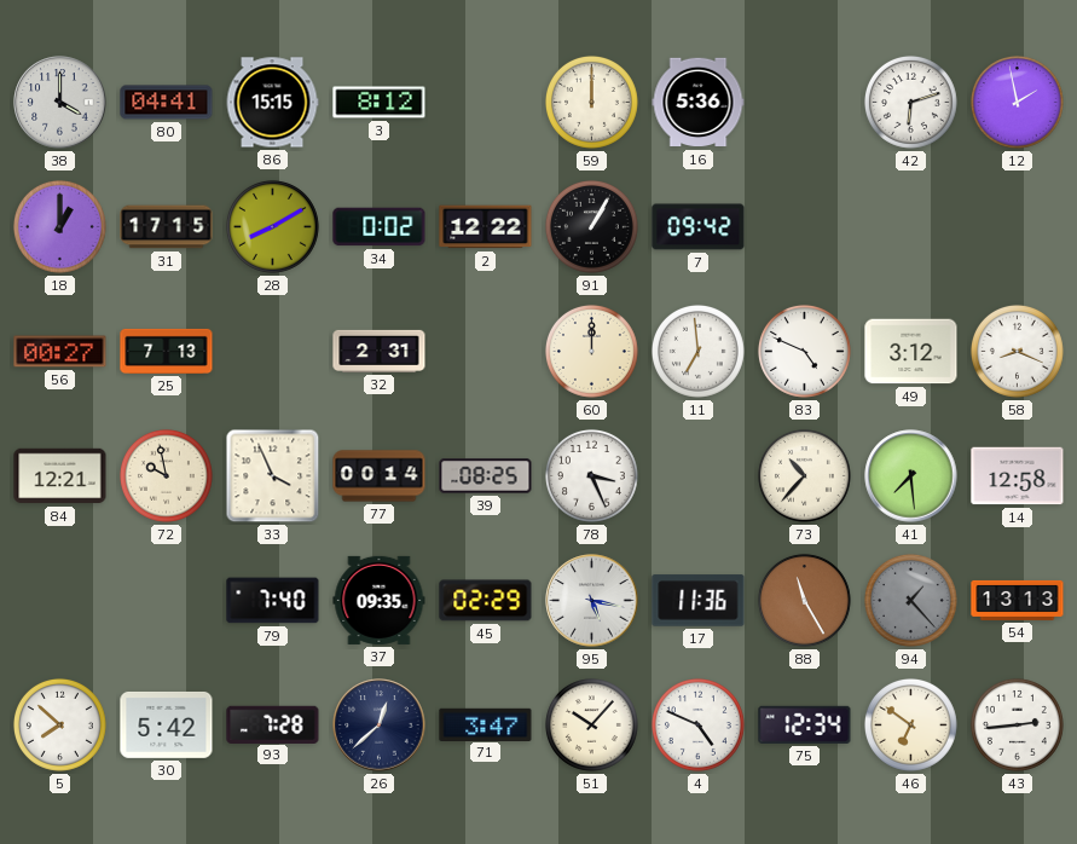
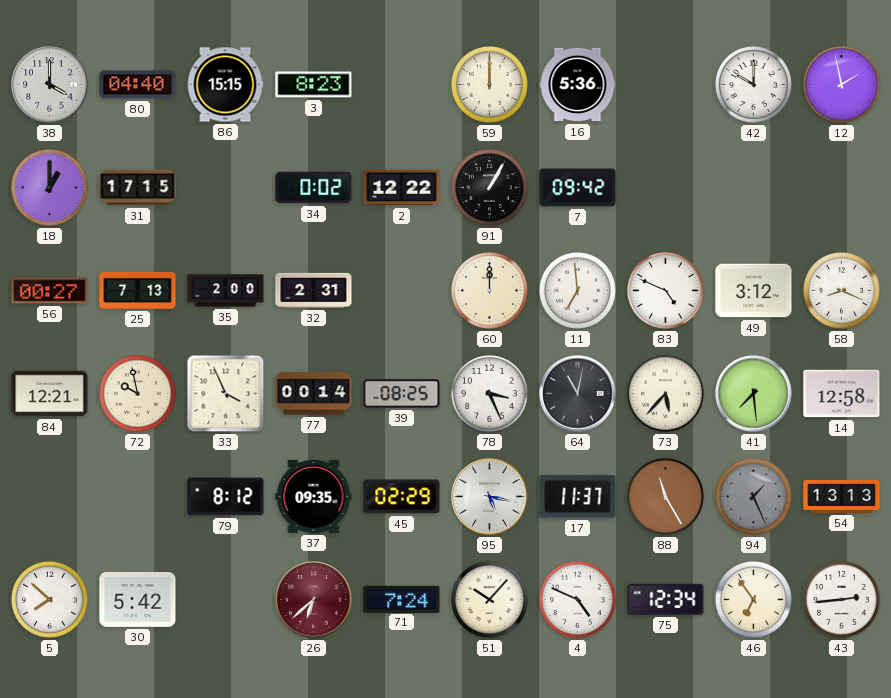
80: 04:41 -> 04:40
3: 8:12 -> 8:23
42: 6:12 -> 10:00
28: 8:10 -> none
35: none -> 2:00
64: none -> 11:02
73: 10:37 -> 5:37
79: 7:40 -> 8:12
17: 11:36 -> 11:37
94: 1:23 -> 1:26
93: 7:28 -> none
26: 12:38 -> 6:38
26 dial: navy -> burgundy
71: 3:47 -> 7:24
46: 6:51 -> 6:54
